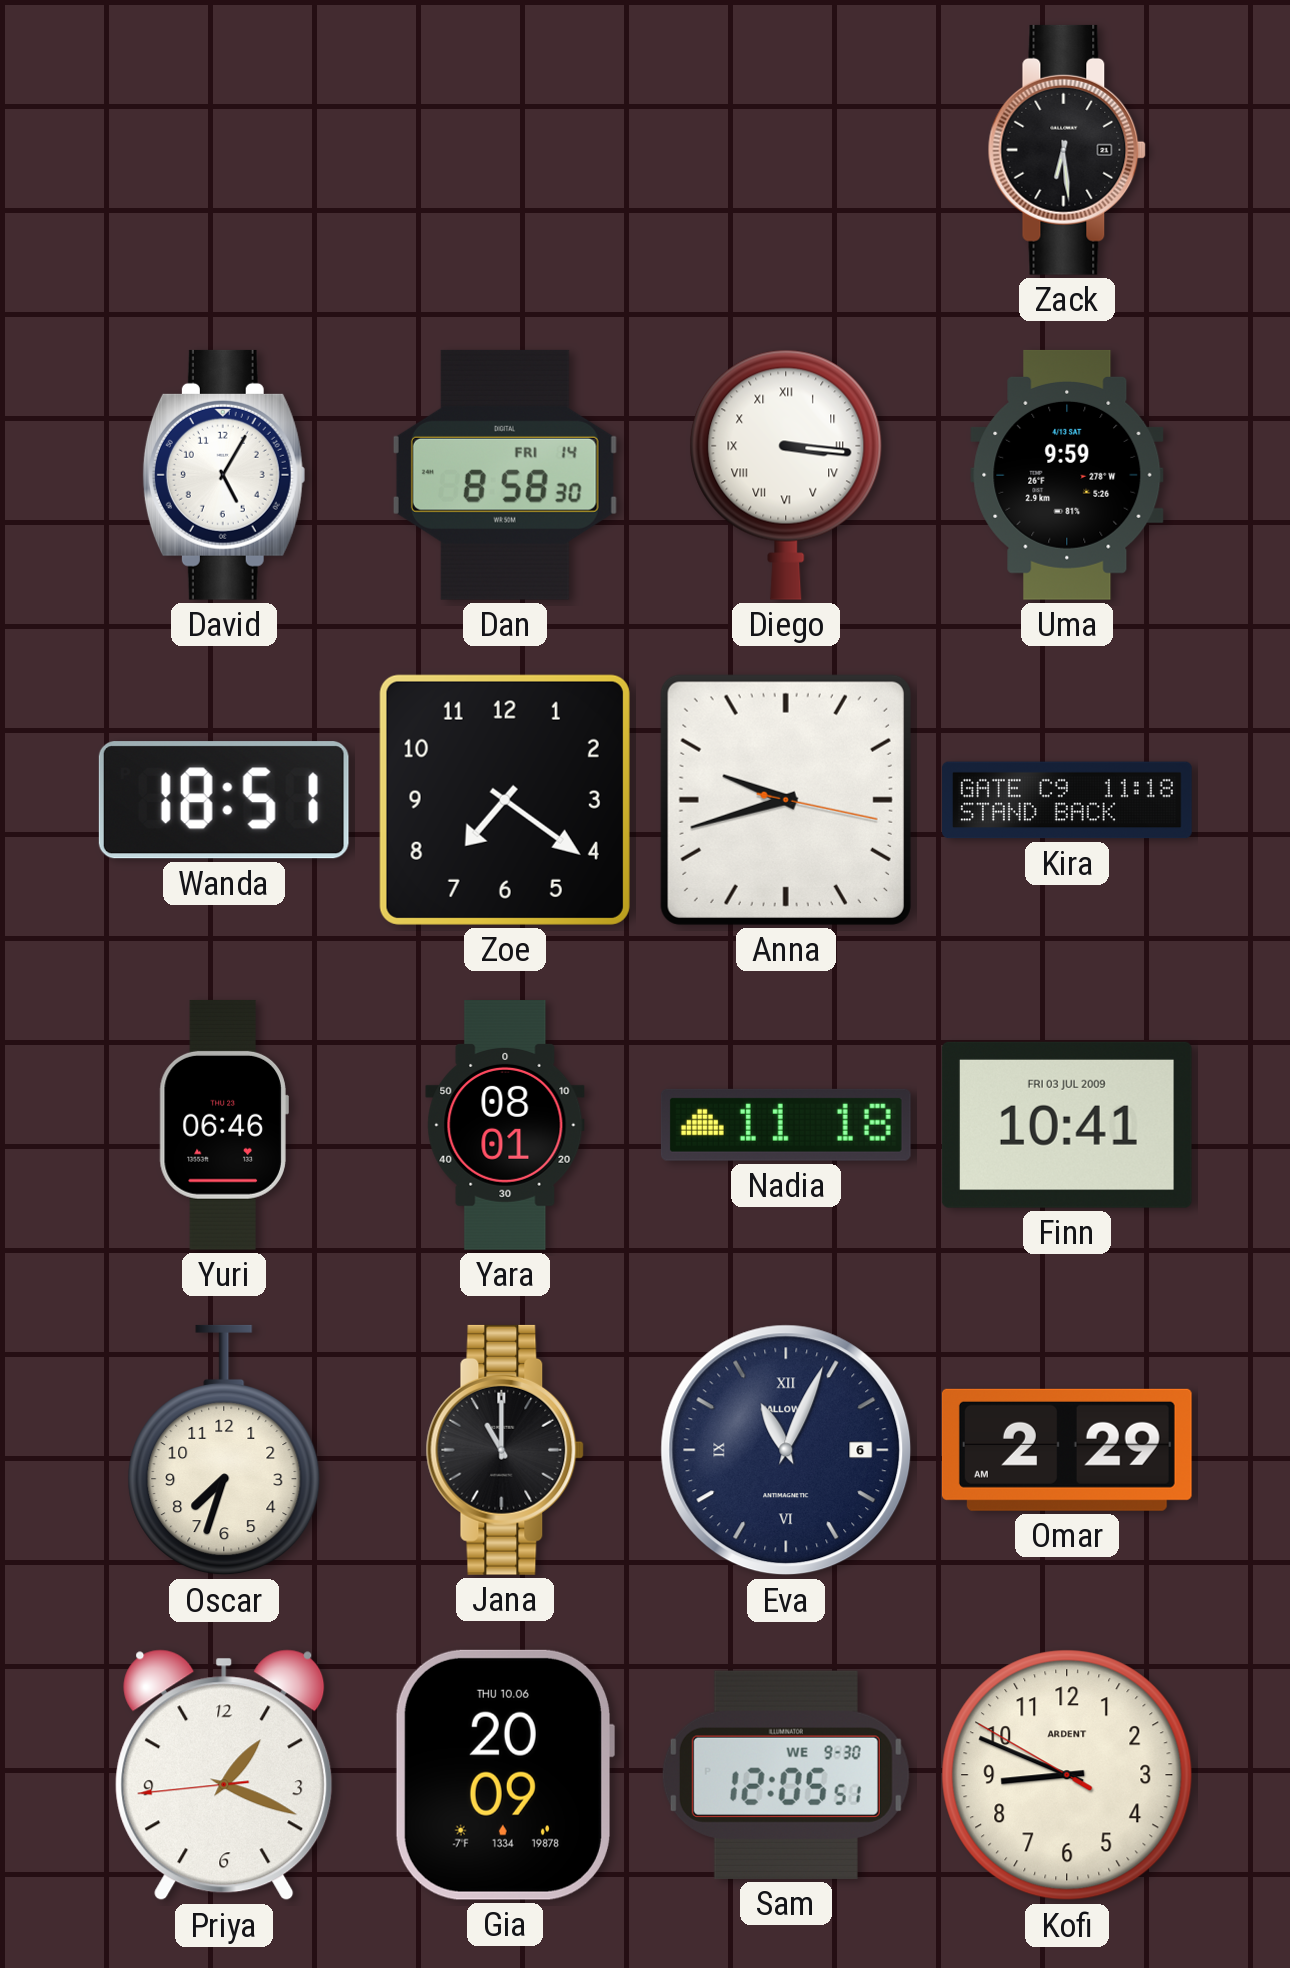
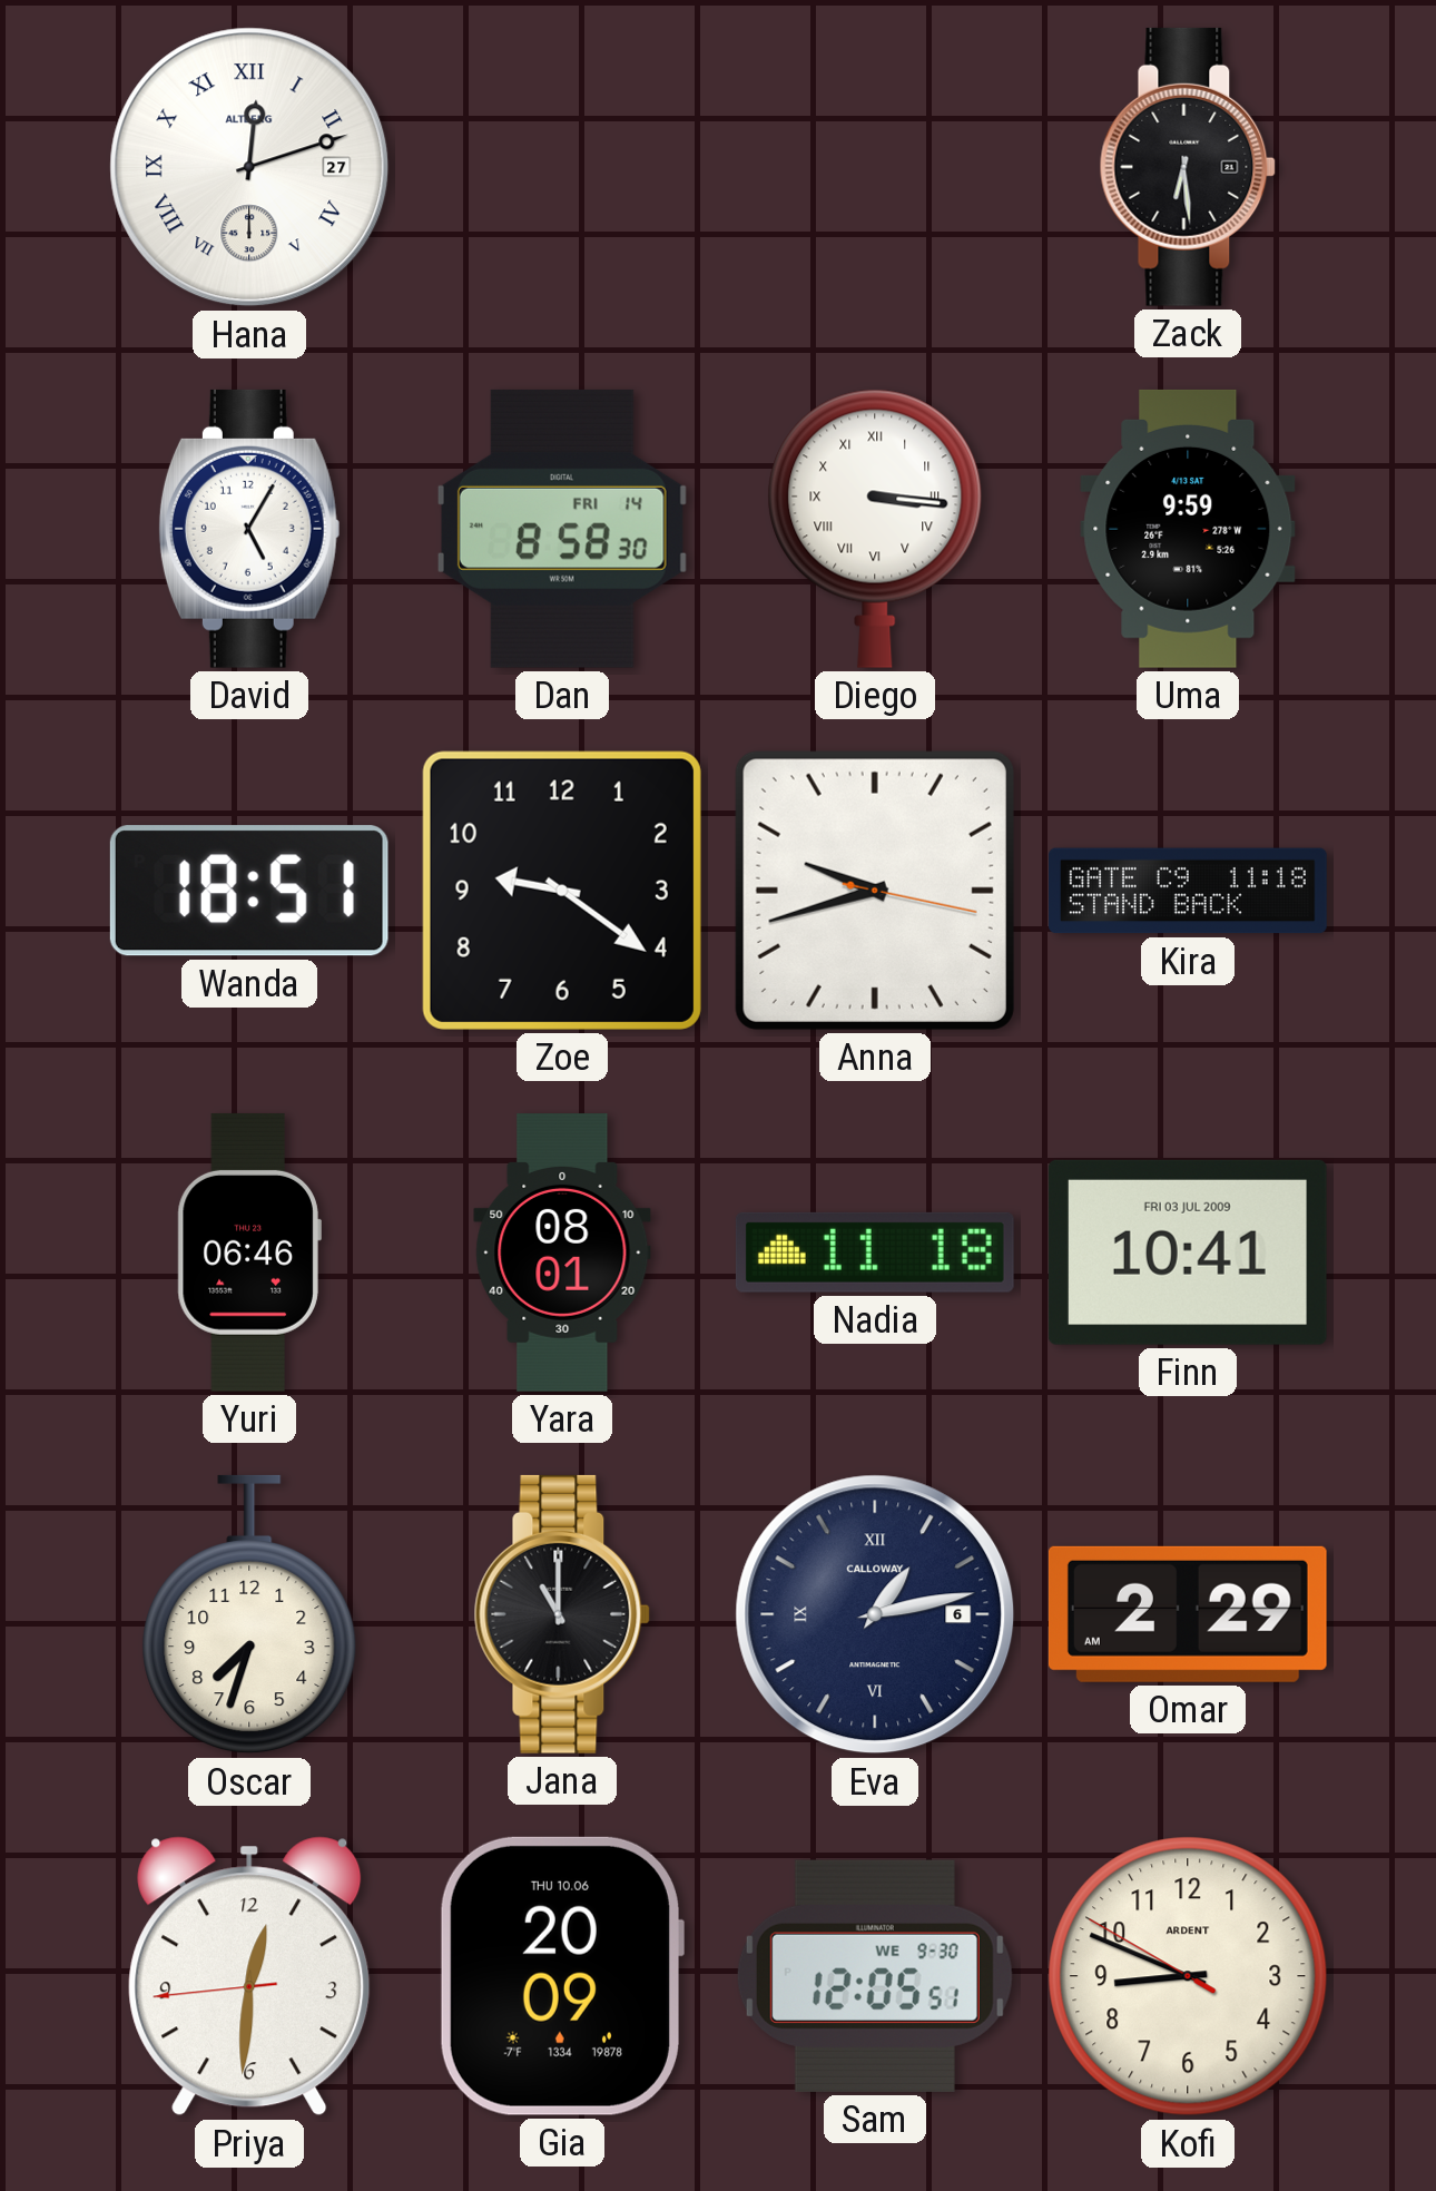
Hana: none -> 12:12
Zoe: 7:21 -> 9:21
Eva: 11:04 -> 1:13
Priya: 1:18 -> 12:30
